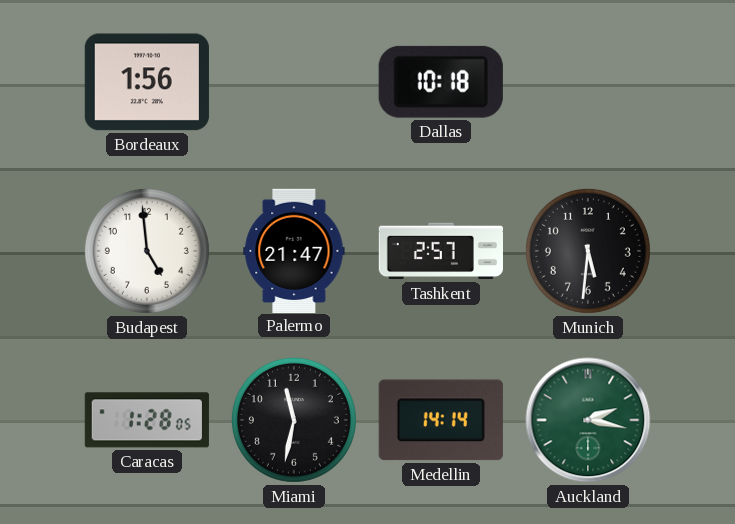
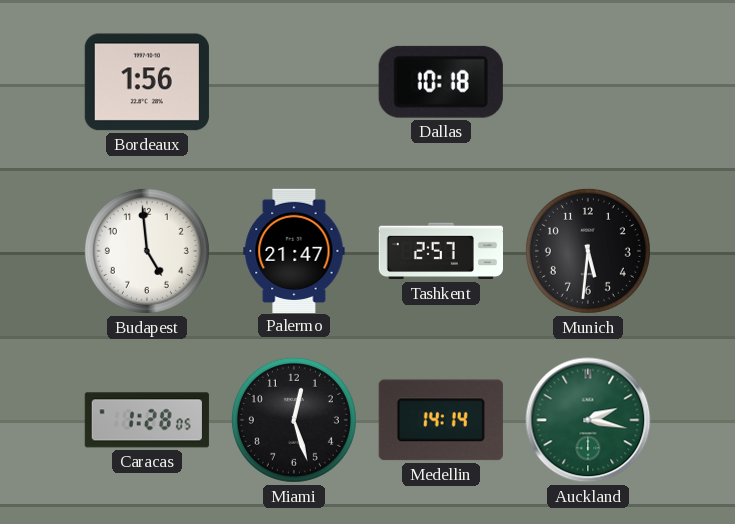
Miami: 11:32 -> 12:27
